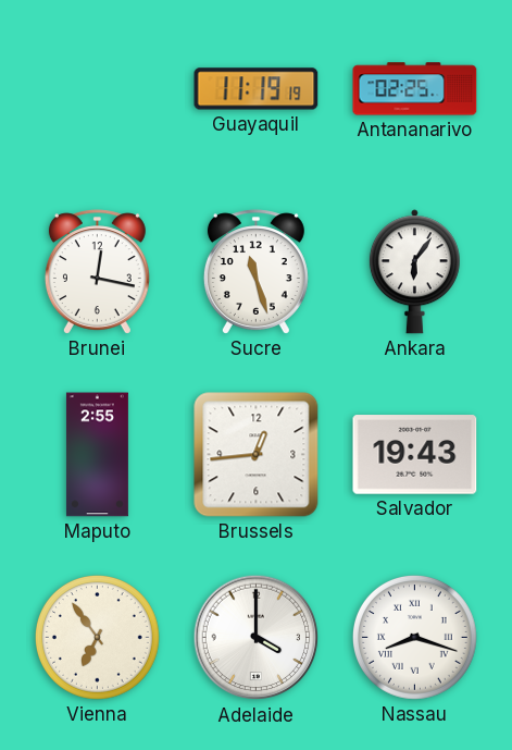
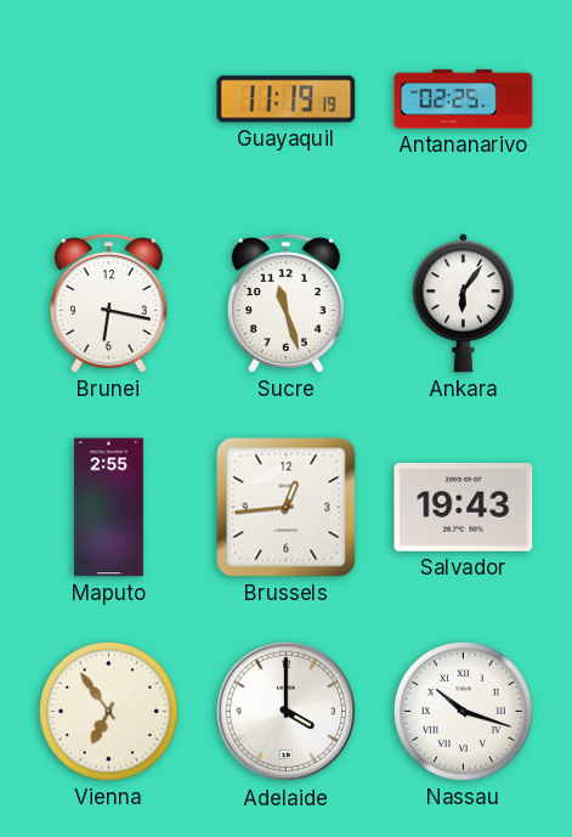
Brunei: 12:17 -> 6:17
Nassau: 8:18 -> 10:18
